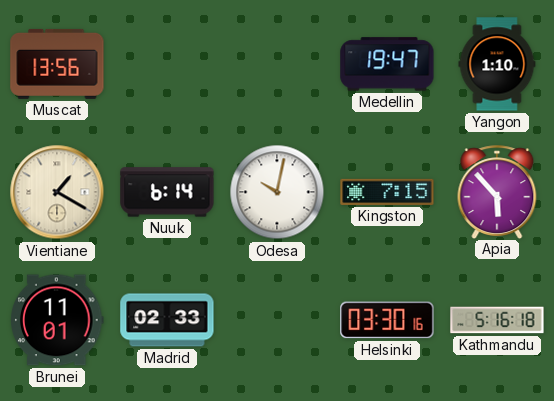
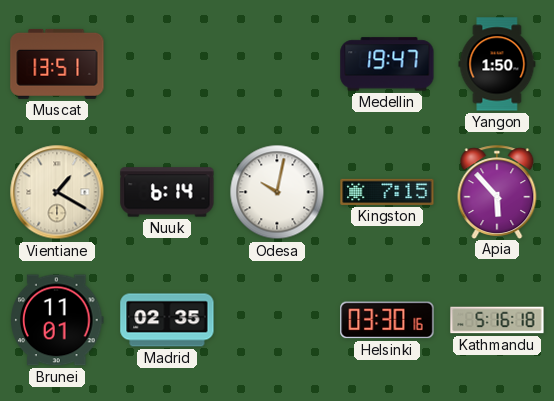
Muscat: 13:56 -> 13:51
Yangon: 1:10 -> 1:50
Madrid: 02:33 -> 02:35
